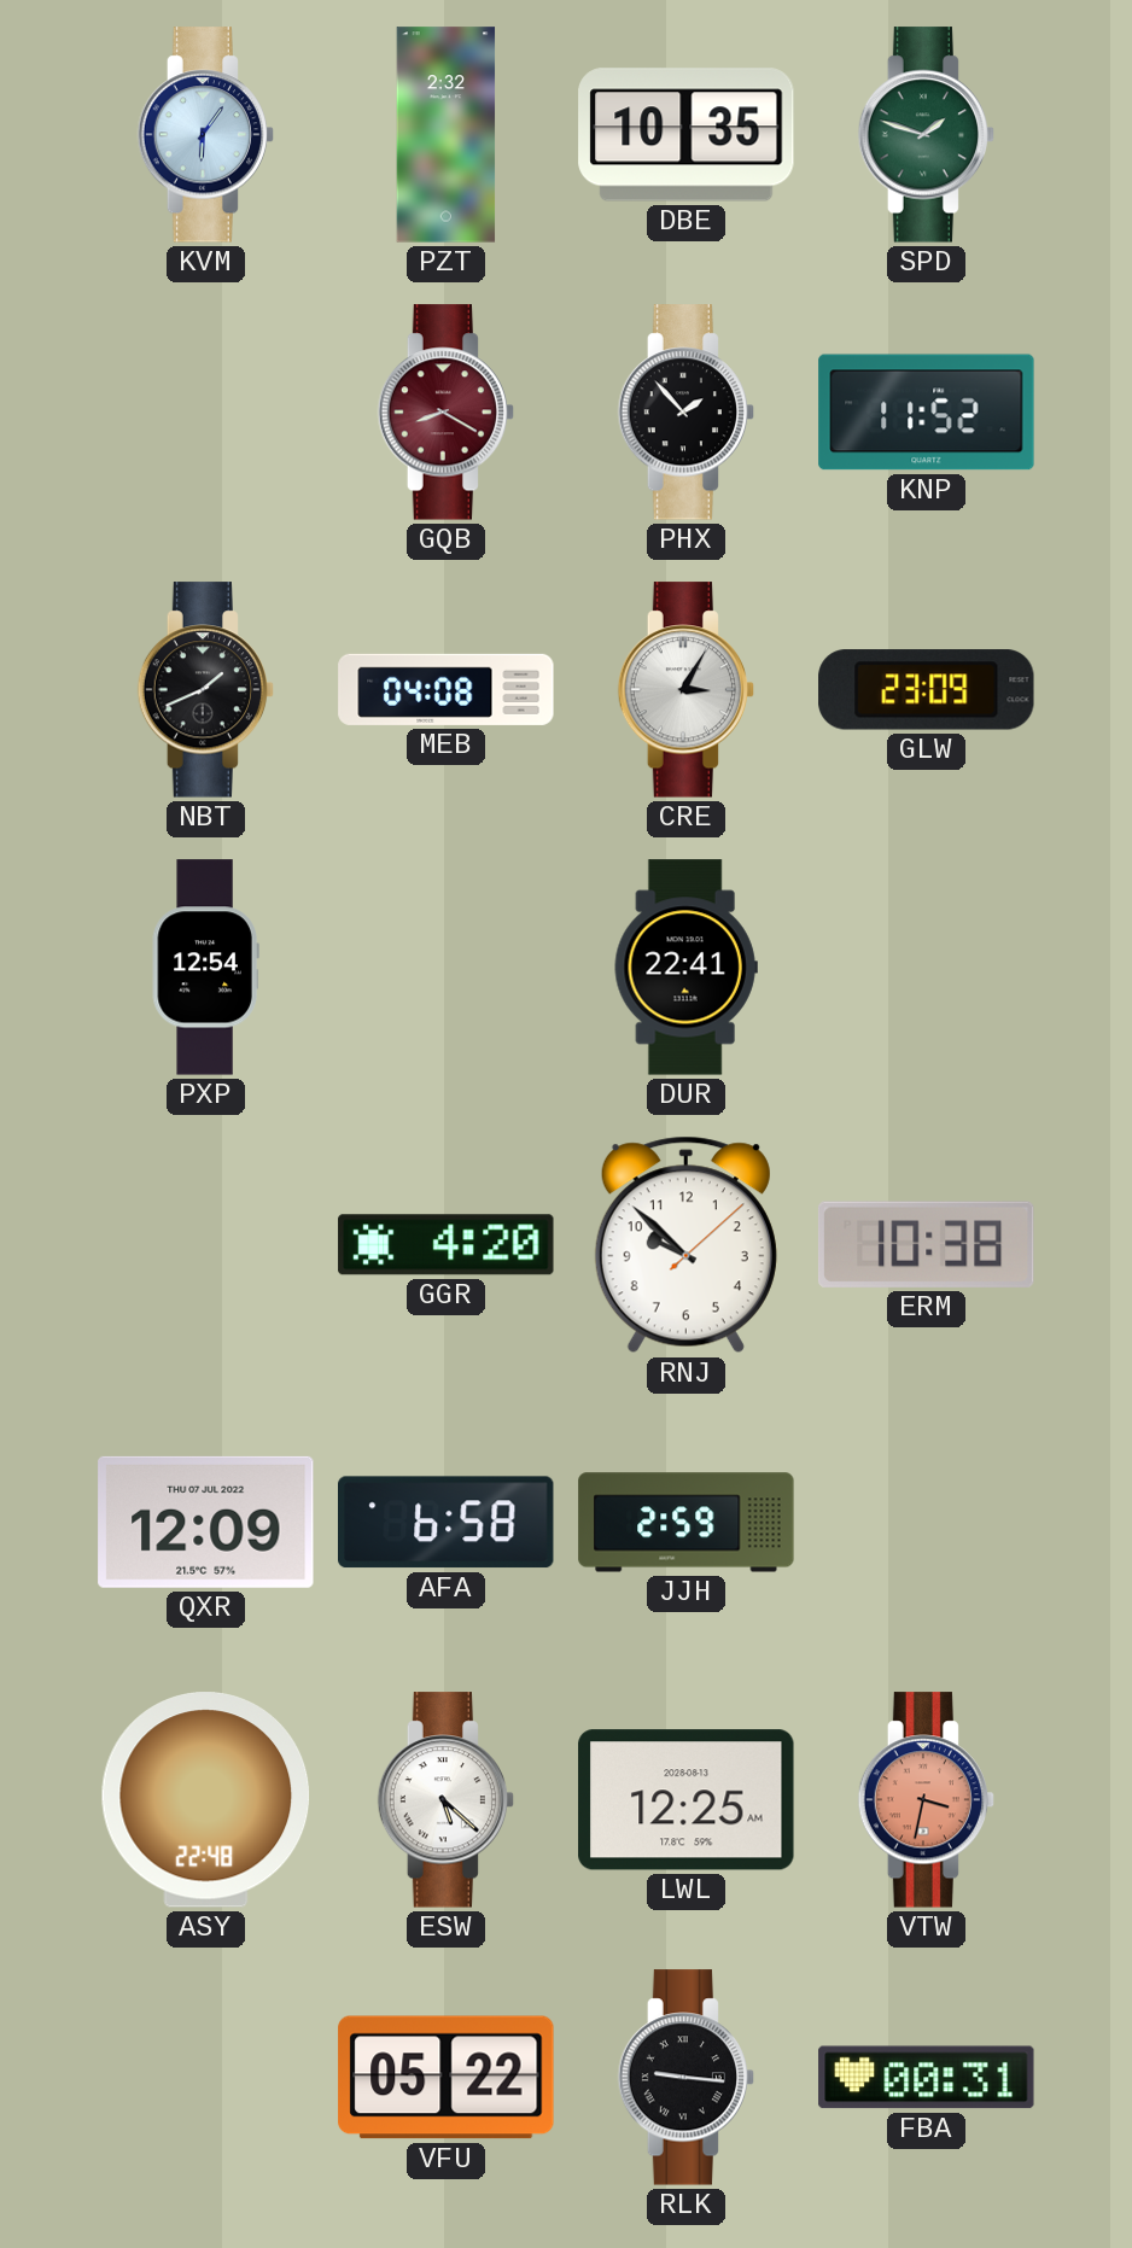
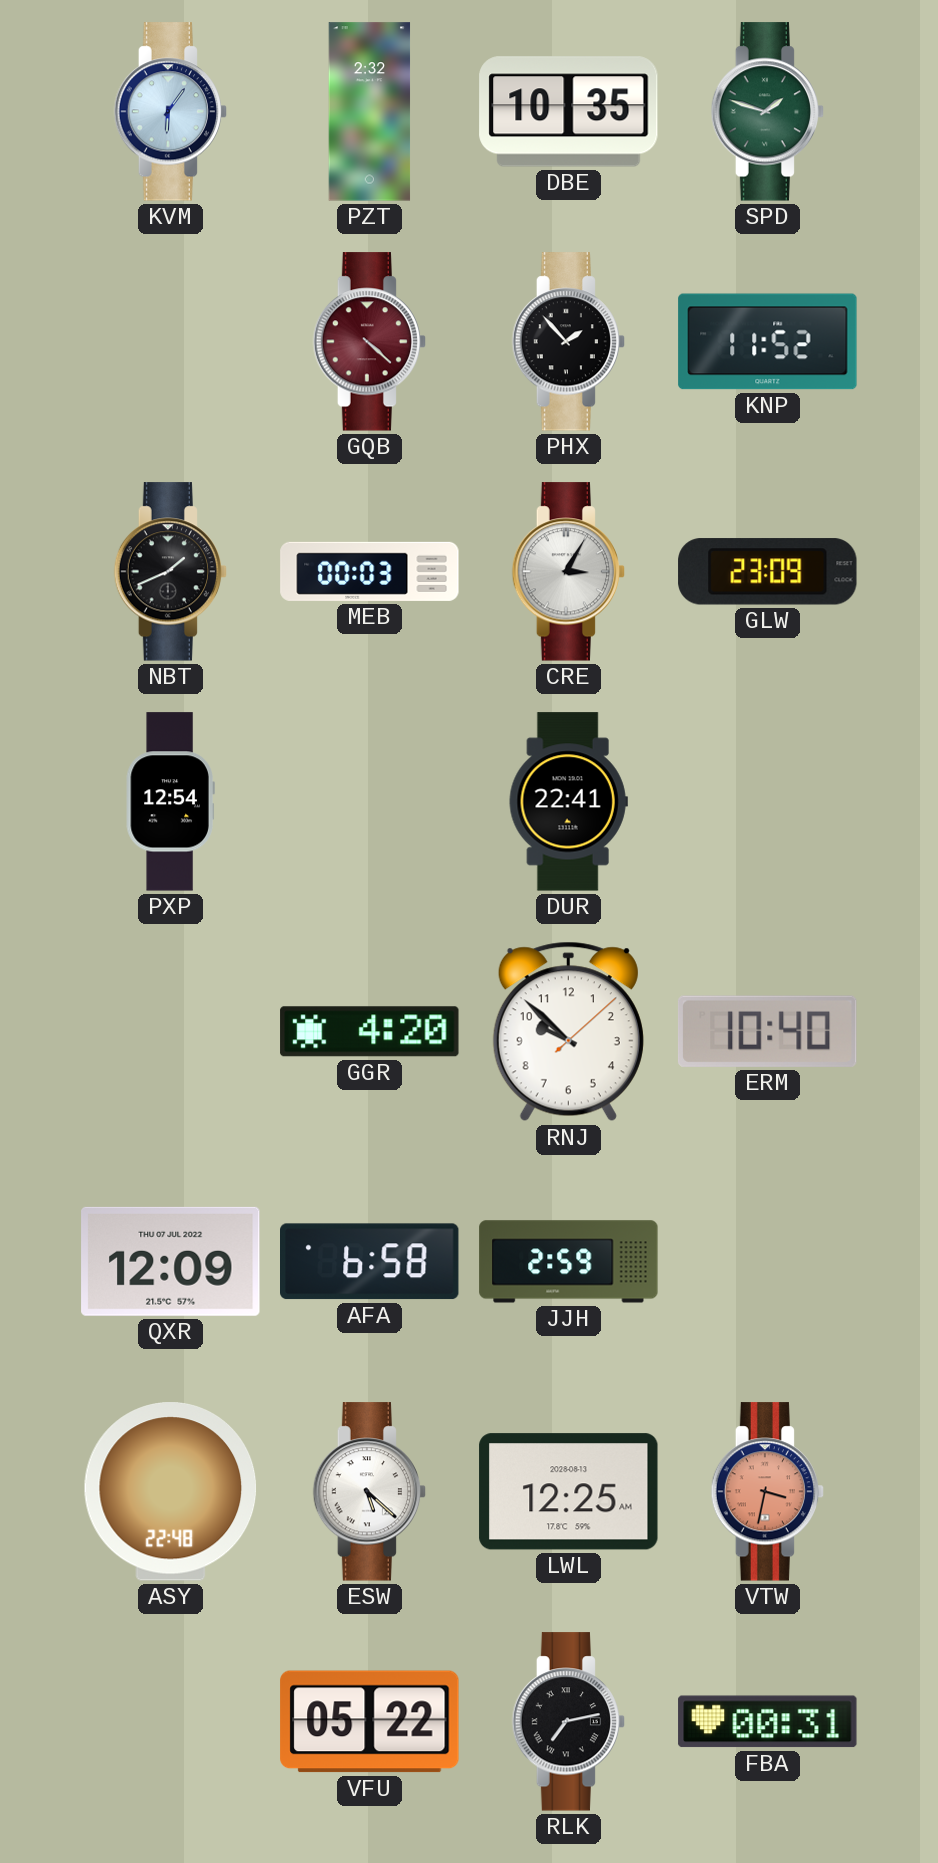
GQB: 8:20 -> 4:22
MEB: 04:08 -> 00:03
ERM: 10:38 -> 10:40
RLK: 9:16 -> 7:13
